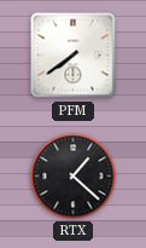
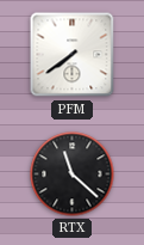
RTX: 1:22 -> 11:22
